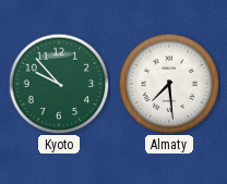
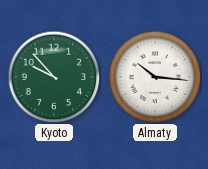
Almaty: 7:29 -> 10:16
